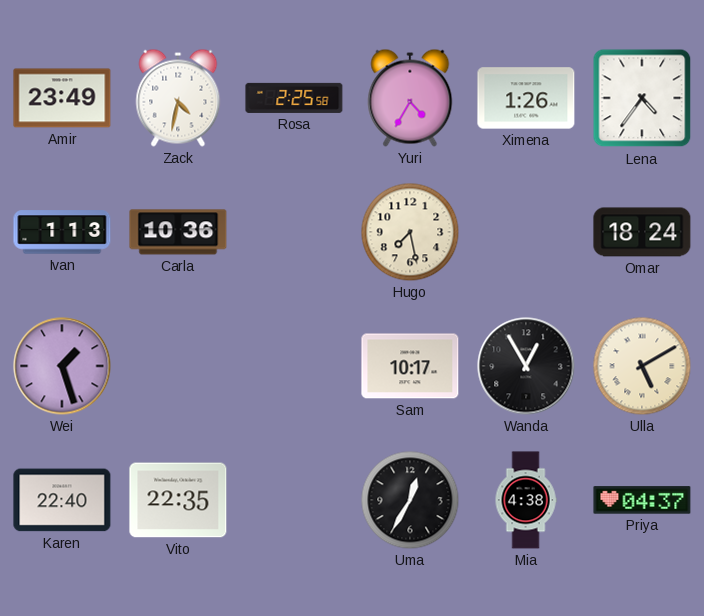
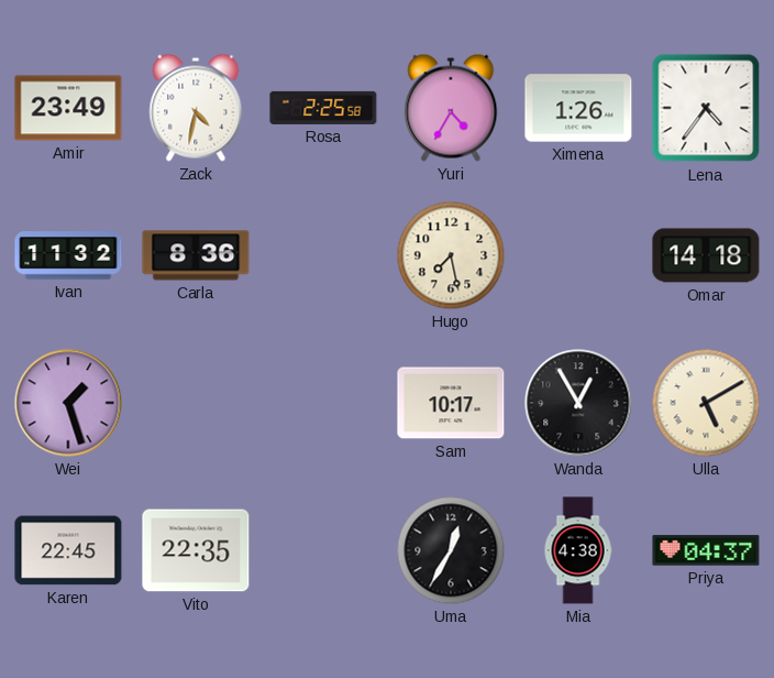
Ivan: 1:13 -> 11:32
Carla: 10:36 -> 8:36
Omar: 18:24 -> 14:18
Karen: 22:40 -> 22:45
